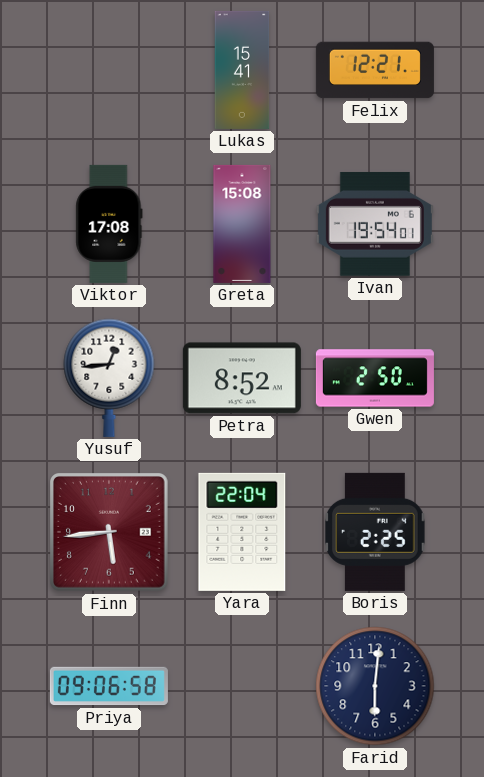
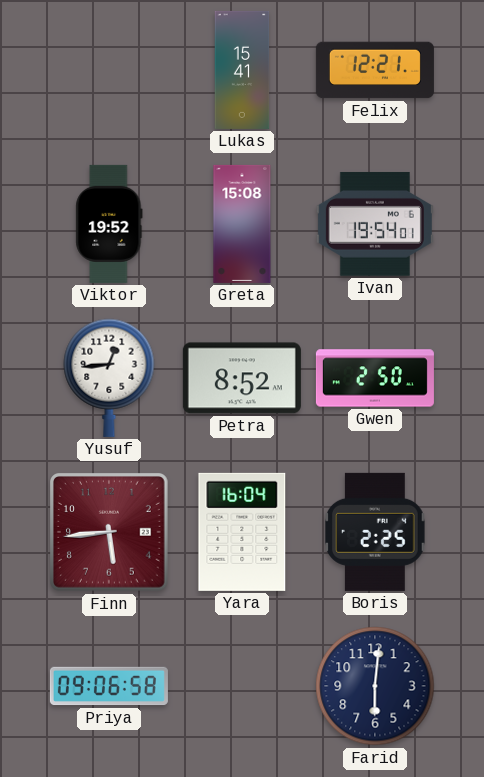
Viktor: 17:08 -> 19:52
Yara: 22:04 -> 16:04
